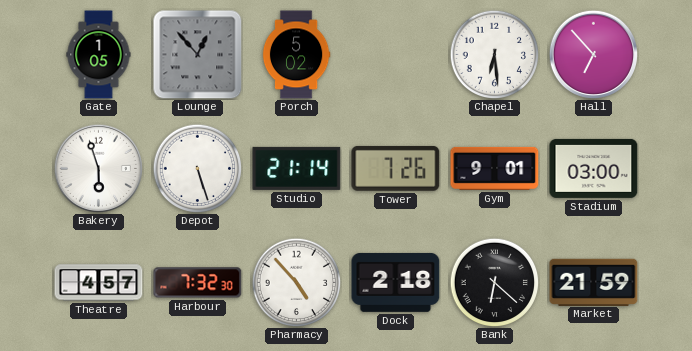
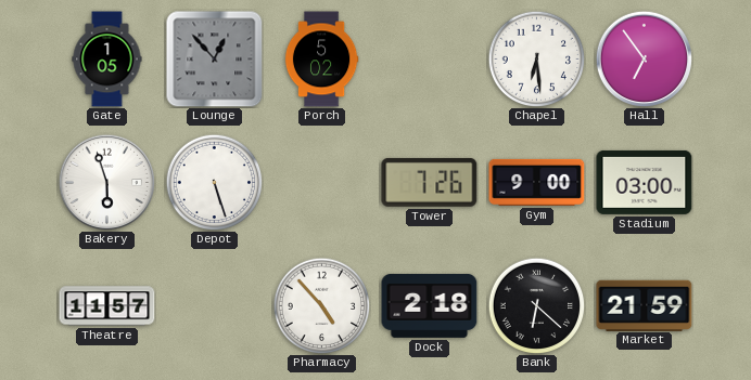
Hall: 6:53 -> 6:54
Studio: 21:14 -> none
Gym: 9:01 -> 9:00
Theatre: 4:57 -> 11:57
Harbour: 7:32 -> none
